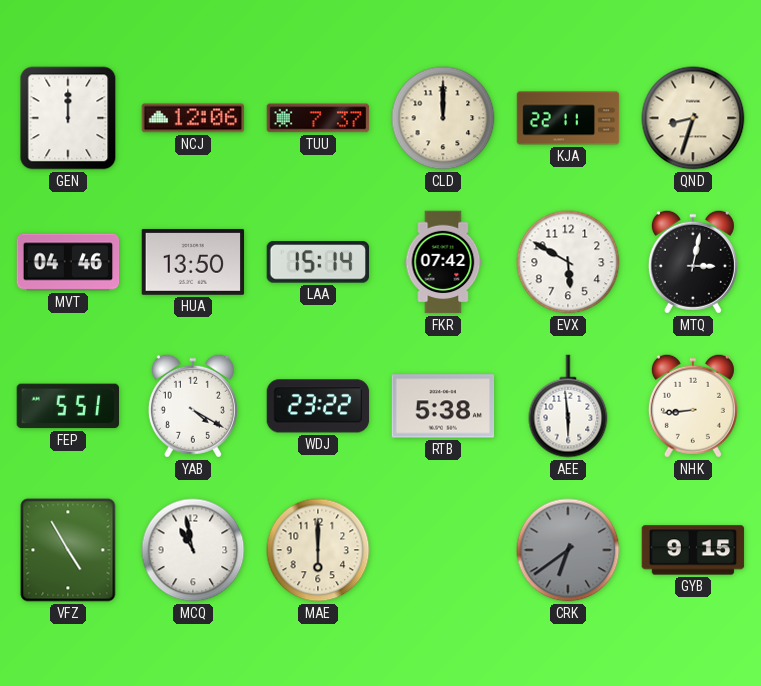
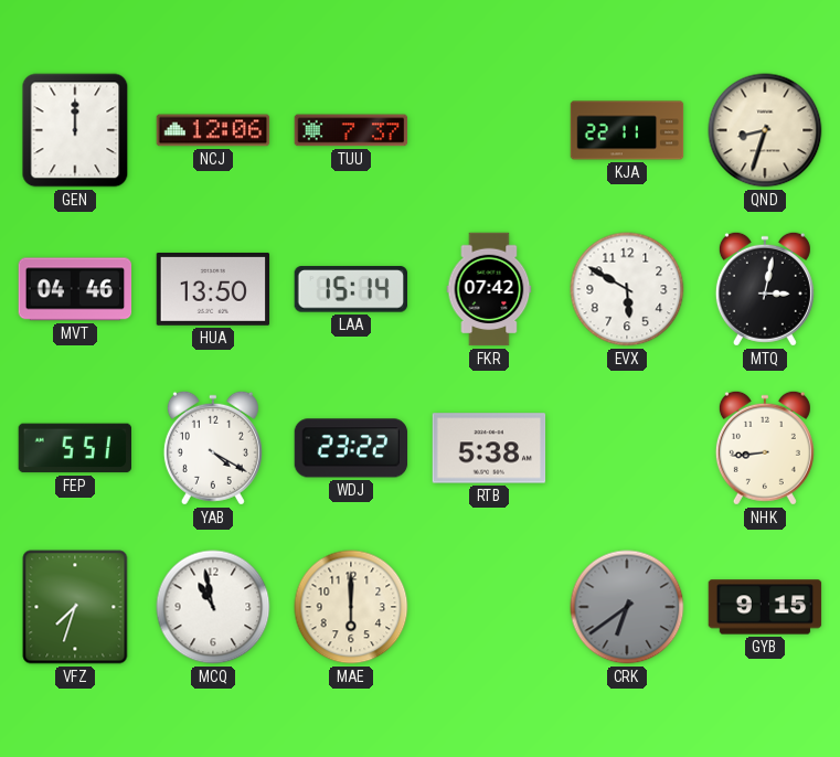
CLD: 12:00 -> none
AEE: 5:59 -> none
VFZ: 4:55 -> 7:33
